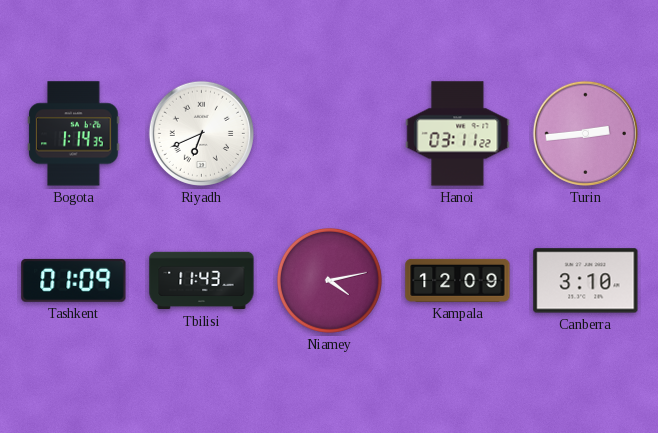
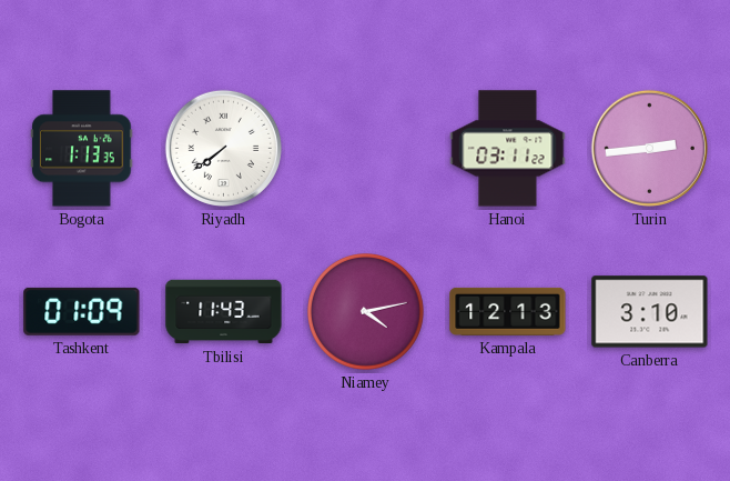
Bogota: 1:14 -> 1:13
Riyadh: 6:41 -> 7:39
Kampala: 12:09 -> 12:13
